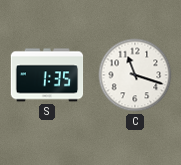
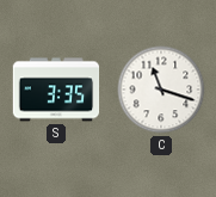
S: 1:35 -> 3:35
